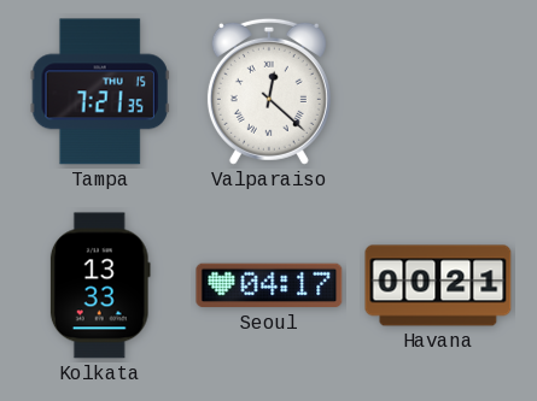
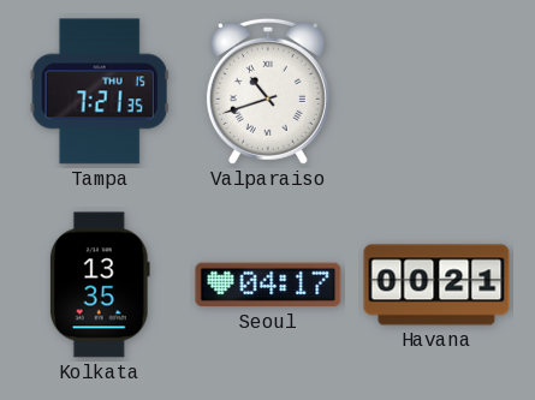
Valparaiso: 12:22 -> 10:42
Kolkata: 13:33 -> 13:35
